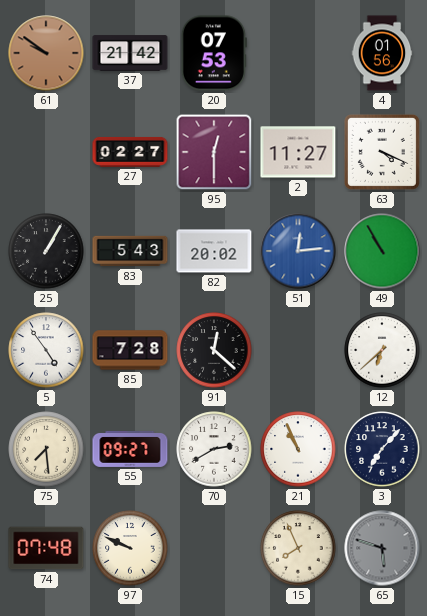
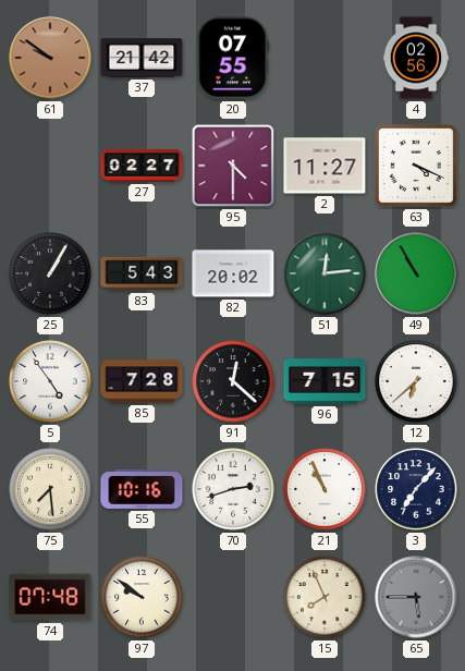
20: 07:53 -> 07:55
4: 01:56 -> 02:56
95: 12:30 -> 4:30
51 dial: blue -> green
96: none -> 7:15
55: 09:27 -> 10:16
70: 2:40 -> 2:42
97: 9:49 -> 9:51
65: 5:48 -> 5:45
